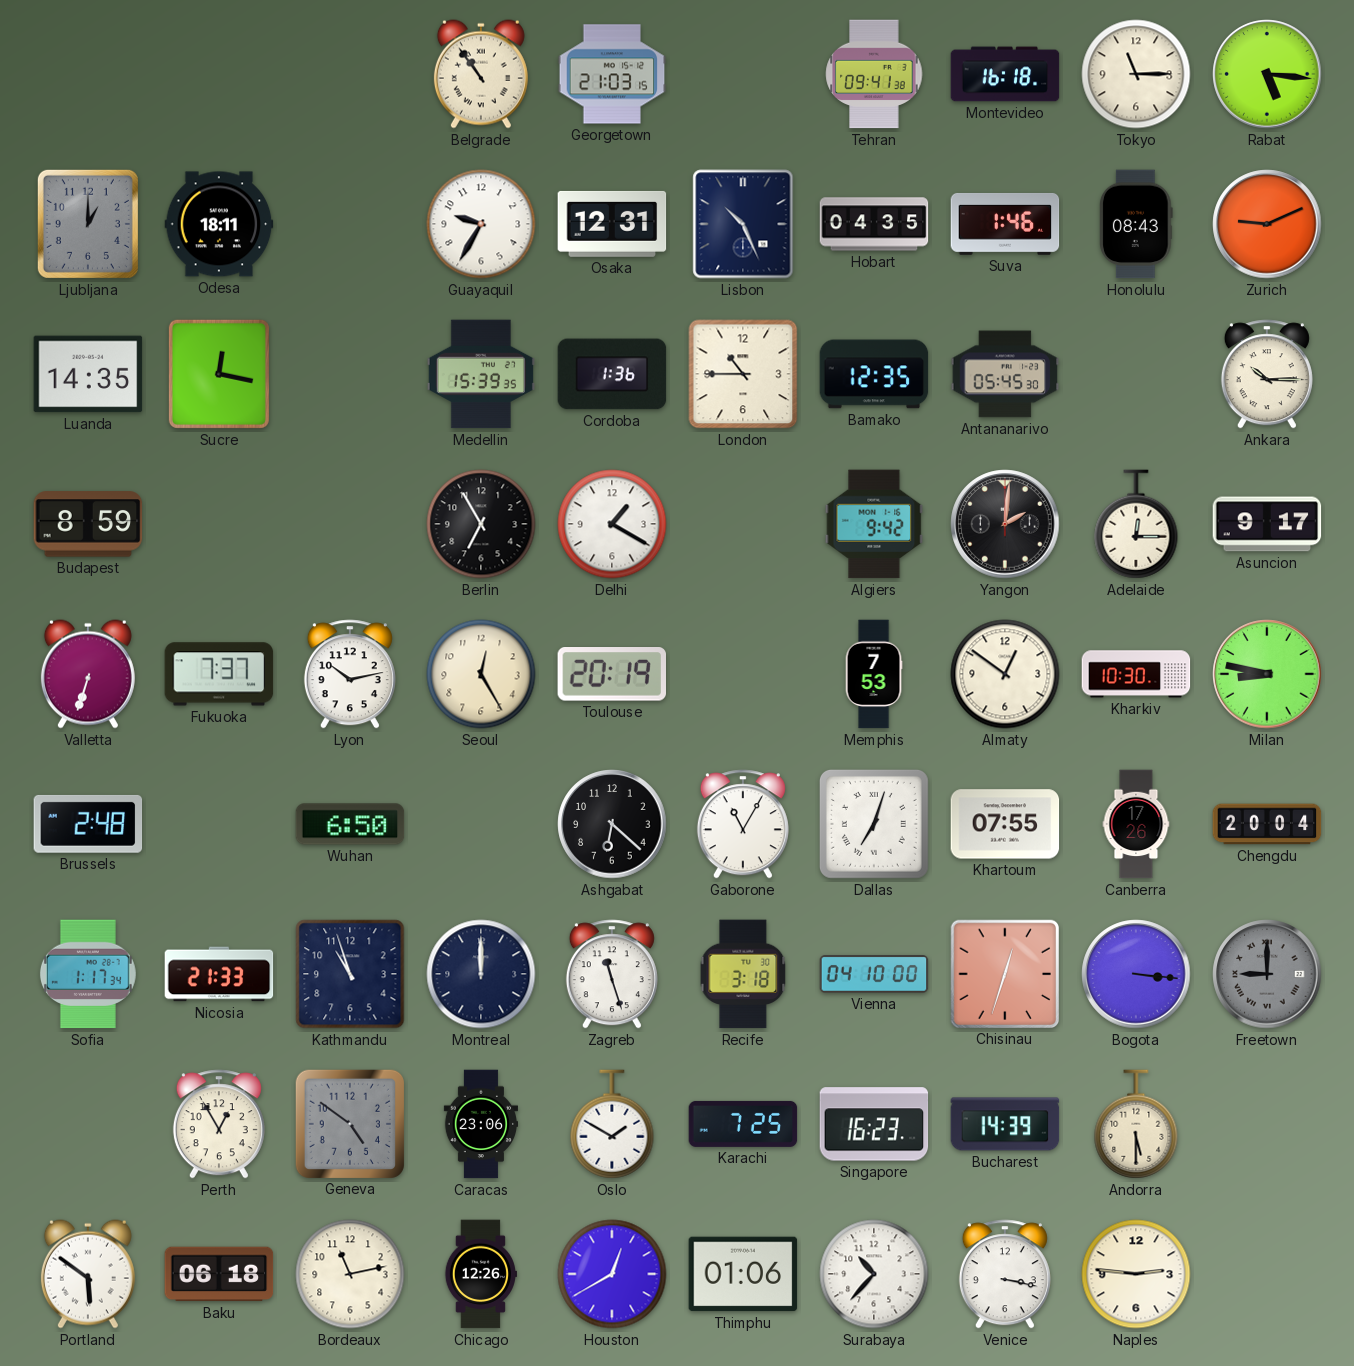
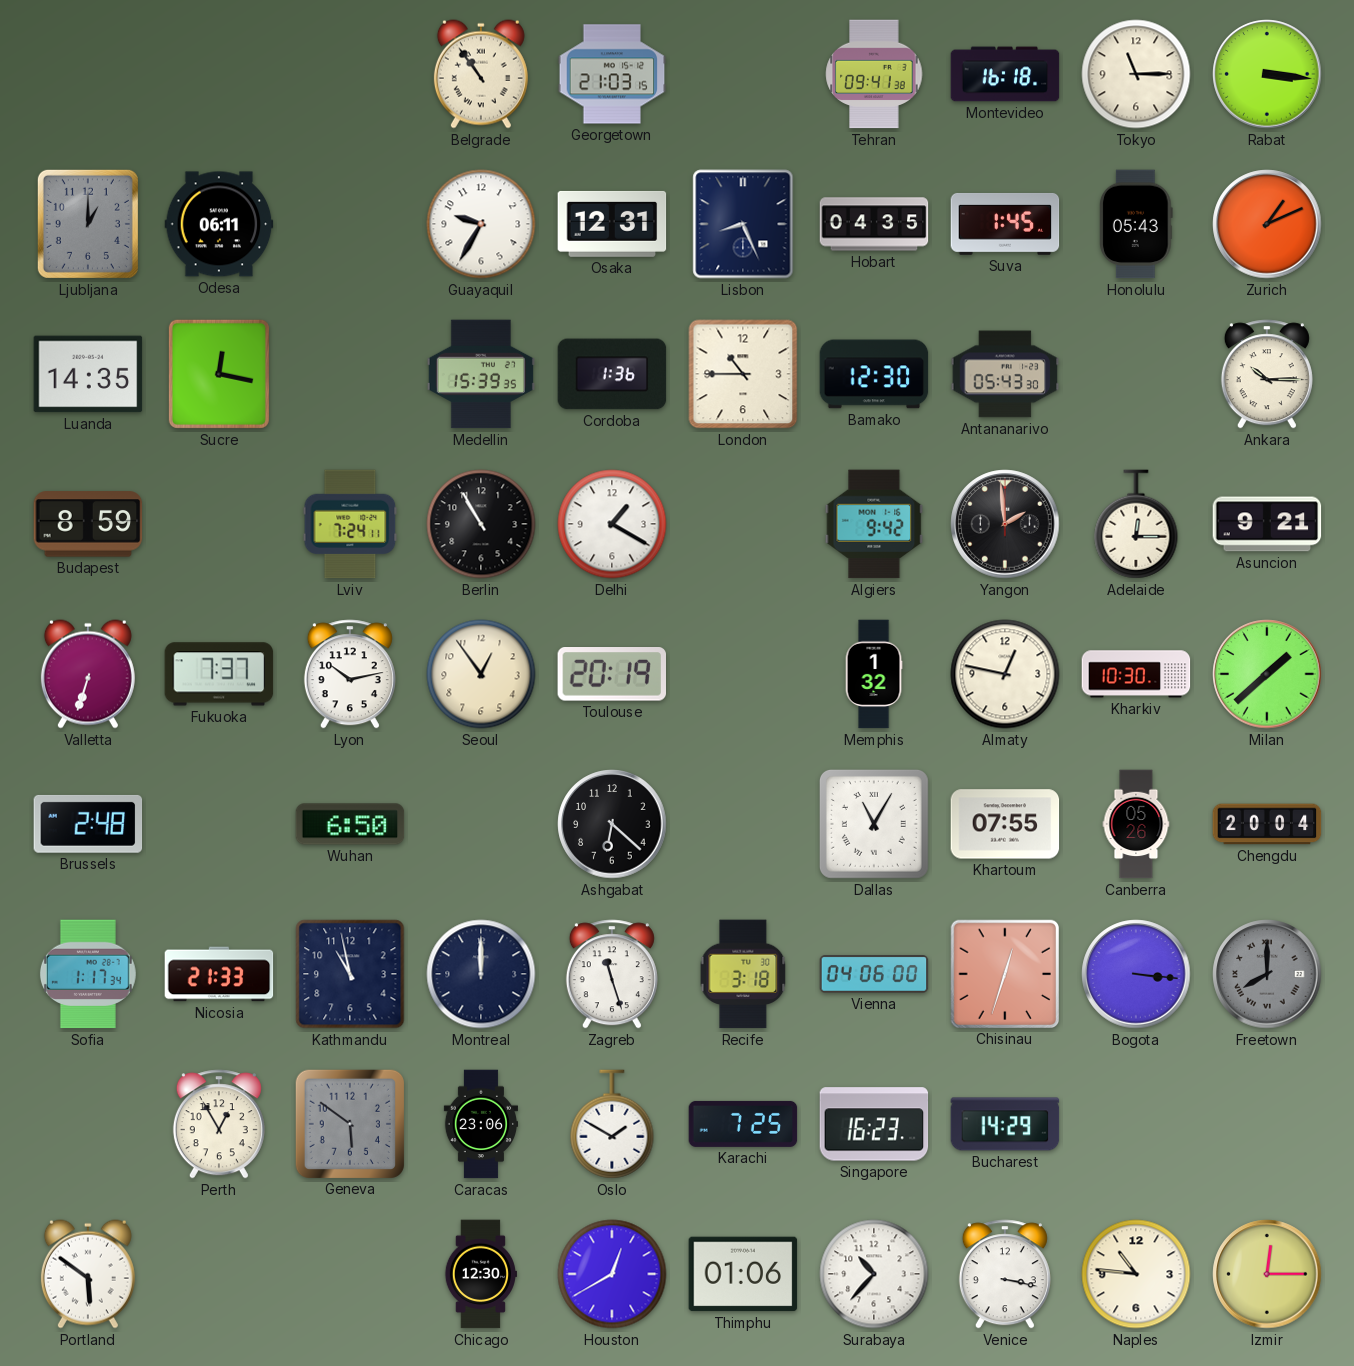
Rabat: 5:16 -> 3:16
Odesa: 18:11 -> 06:11
Lisbon: 10:26 -> 8:26
Suva: 1:46 -> 1:45
Honolulu: 08:43 -> 05:43
Zurich: 9:11 -> 1:11
Bamako: 12:35 -> 12:30
Antananarivo: 05:45 -> 05:43
Lviv: none -> 7:24
Berlin: 6:55 -> 10:55
Yangon: 2:01 -> 1:59
Asuncion: 9:17 -> 9:21
Seoul: 12:25 -> 12:54
Memphis: 7:53 -> 1:32
Almaty: 12:51 -> 12:47
Milan: 8:47 -> 1:38
Gaborone: 11:05 -> none
Dallas: 7:03 -> 11:05
Canberra: 17:26 -> 05:26
Kathmandu: 10:57 -> 10:58
Vienna: 04:10 -> 04:06
Freetown: 9:00 -> 8:00
Geneva: 4:51 -> 5:51
Bucharest: 14:39 -> 14:29
Andorra: 5:30 -> none
Baku: 06:18 -> none
Bordeaux: 11:13 -> none
Chicago: 12:26 -> 12:30
Naples: 2:46 -> 10:46
Izmir: none -> 12:15
